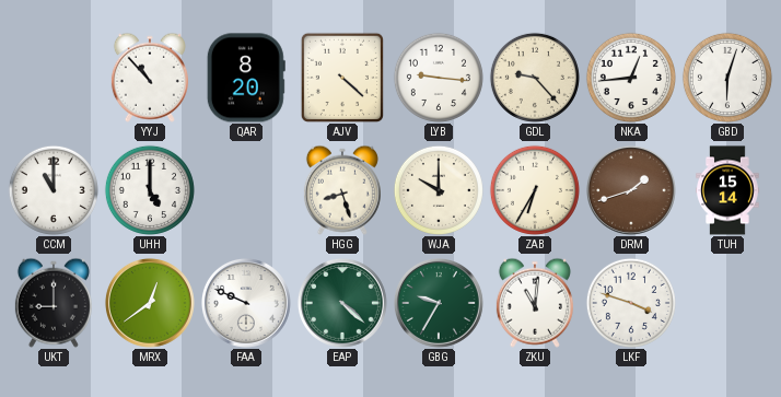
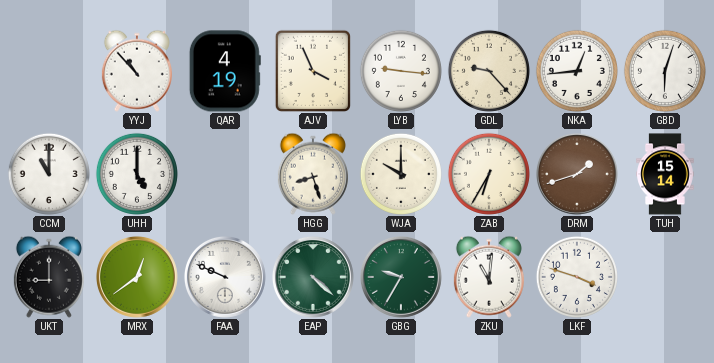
QAR: 8:20 -> 4:19
AJV: 4:22 -> 3:56
